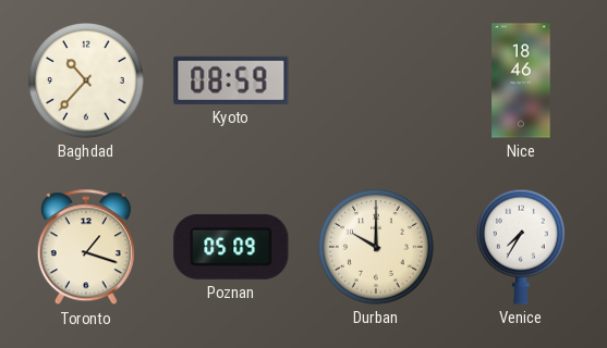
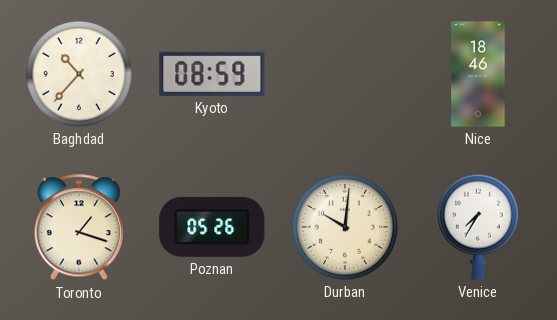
Poznan: 05:09 -> 05:26
Durban: 10:00 -> 10:01
